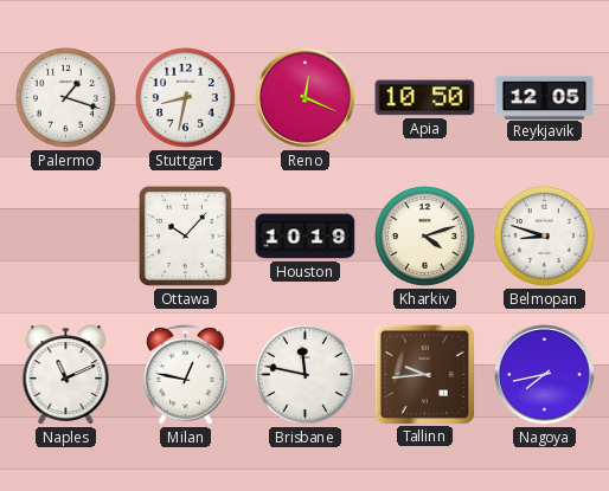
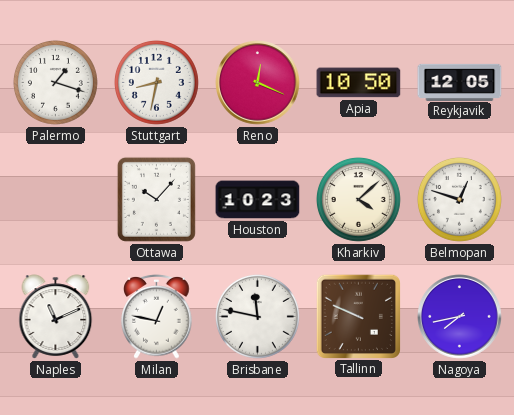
Houston: 10:19 -> 10:23
Kharkiv: 4:12 -> 4:08
Belmopan: 8:48 -> 12:48
Tallinn: 9:44 -> 9:49
